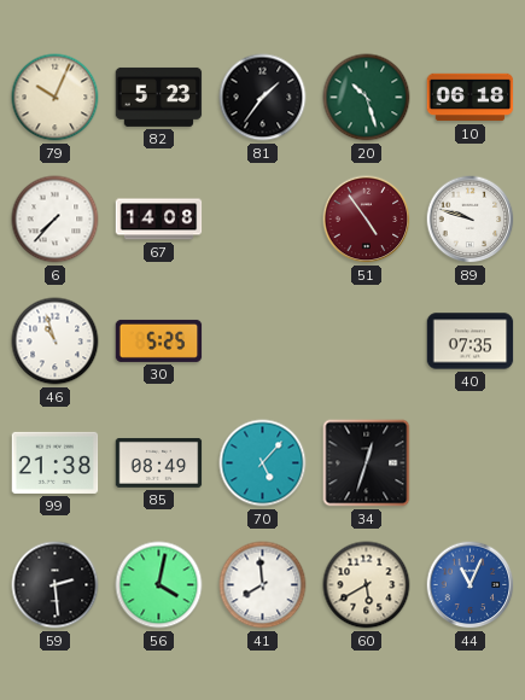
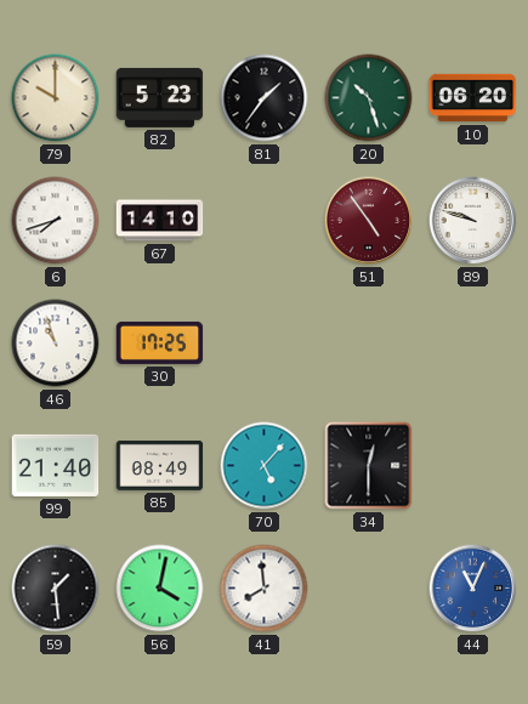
79: 10:04 -> 10:00
10: 06:18 -> 06:20
6: 7:37 -> 7:42
67: 14:08 -> 14:10
30: 5:25 -> 17:25
40: 07:35 -> none
99: 21:38 -> 21:40
34: 12:33 -> 12:30
59: 2:29 -> 1:29
60: 5:40 -> none
